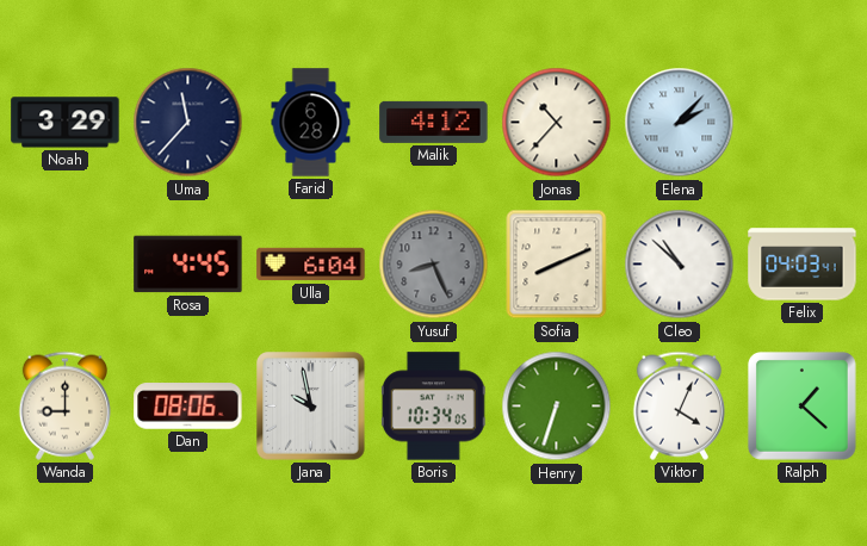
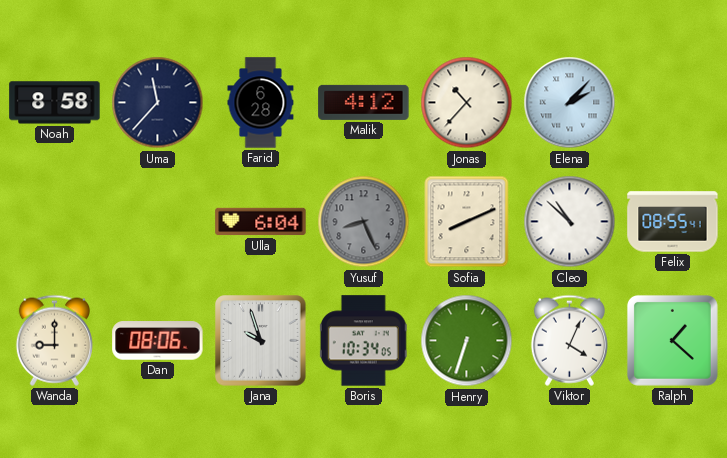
Noah: 3:29 -> 8:58
Rosa: 4:45 -> none
Felix: 04:03 -> 08:55
Jana: 9:58 -> 9:57
